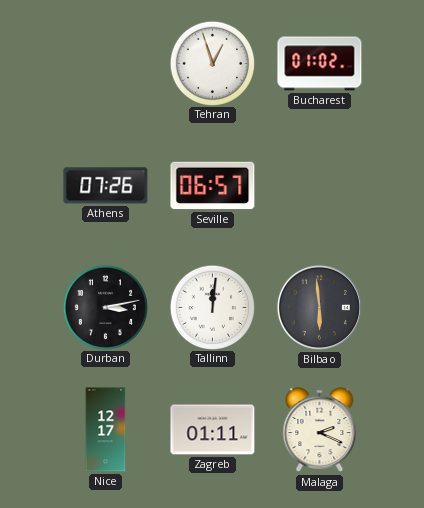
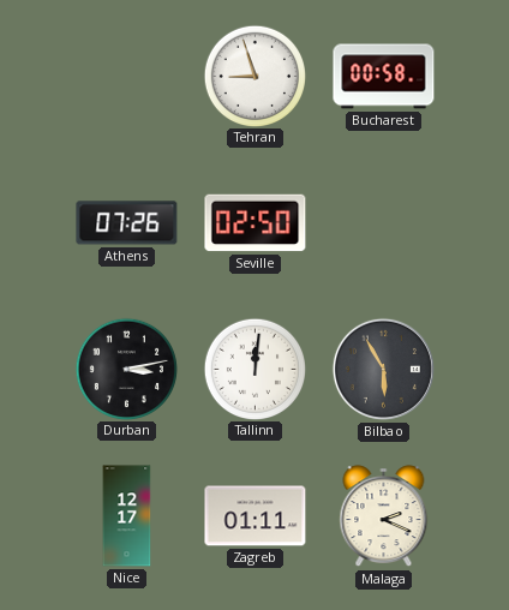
Tehran: 12:57 -> 8:57
Bucharest: 01:02 -> 00:58
Seville: 06:57 -> 02:50
Bilbao: 5:59 -> 5:55
